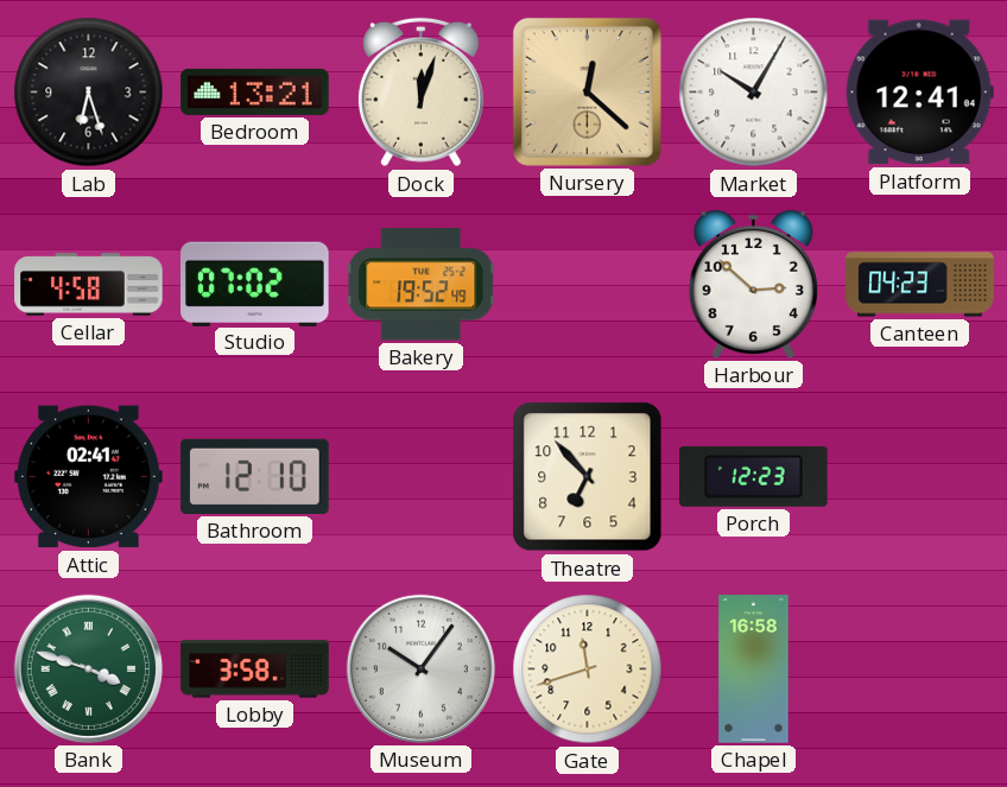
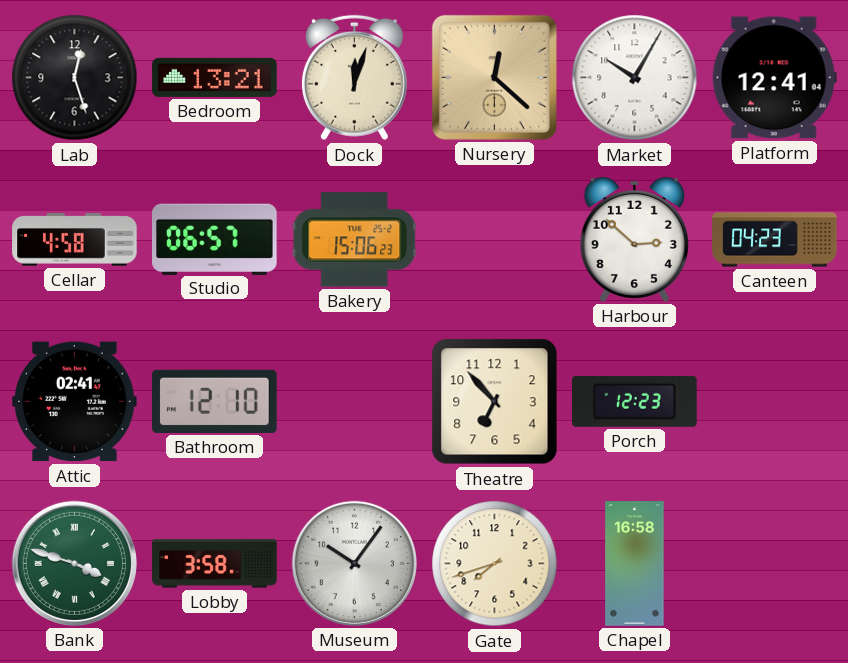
Lab: 6:27 -> 12:27
Studio: 07:02 -> 06:57
Bakery: 19:52 -> 15:06
Gate: 11:42 -> 7:42
